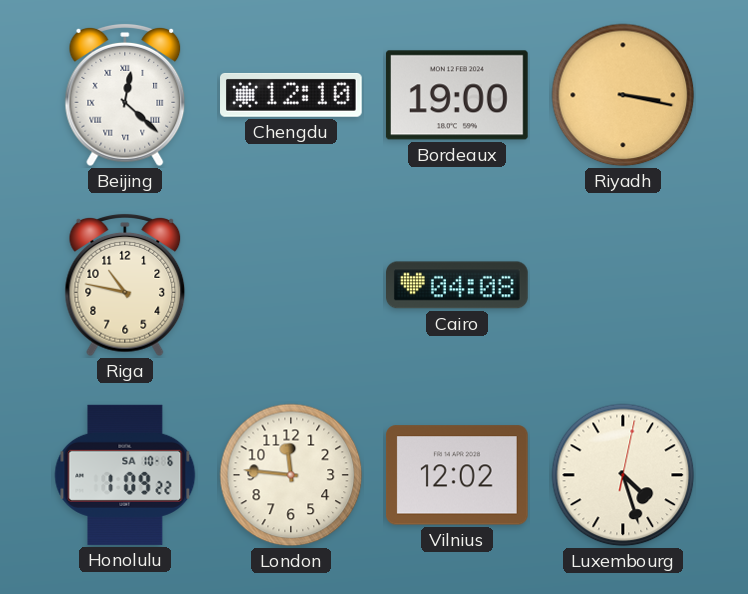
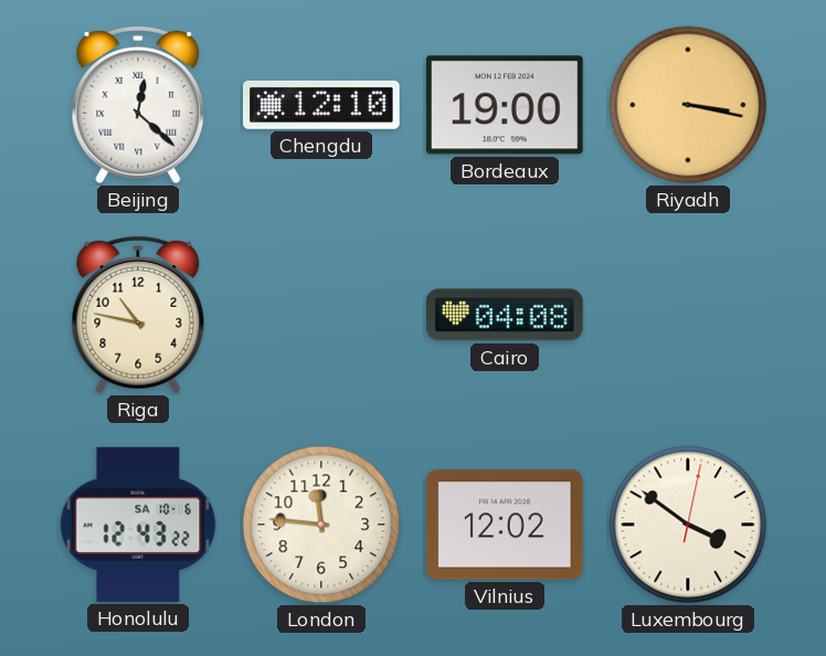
Honolulu: 1:09 -> 12:43
Luxembourg: 4:27 -> 3:51
